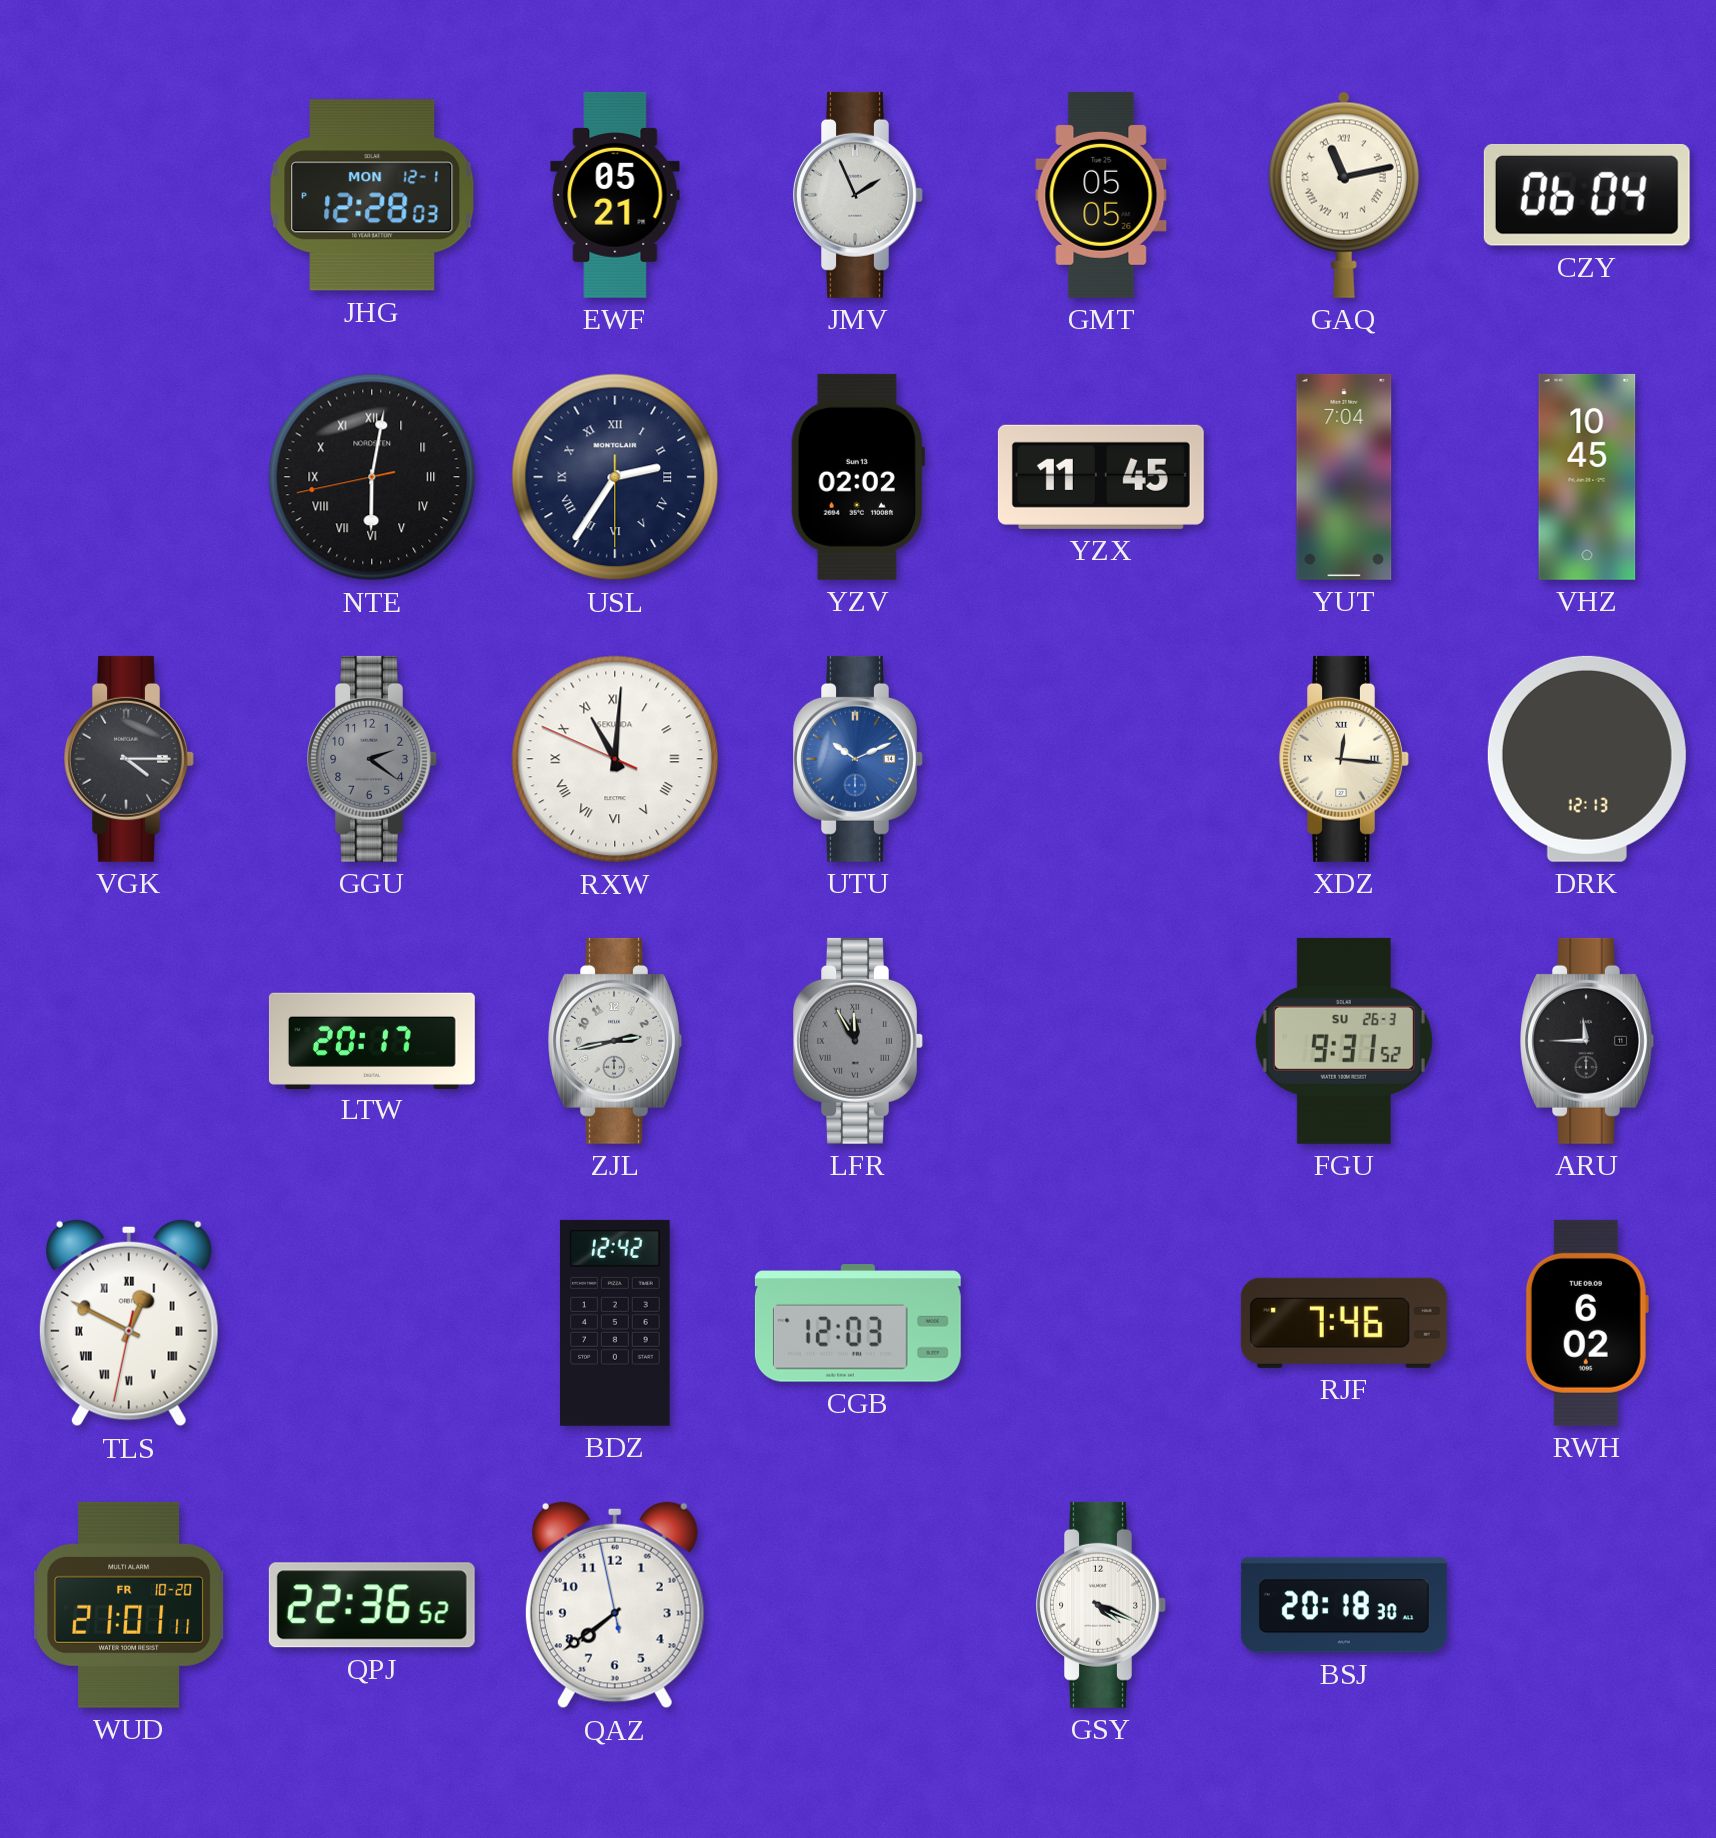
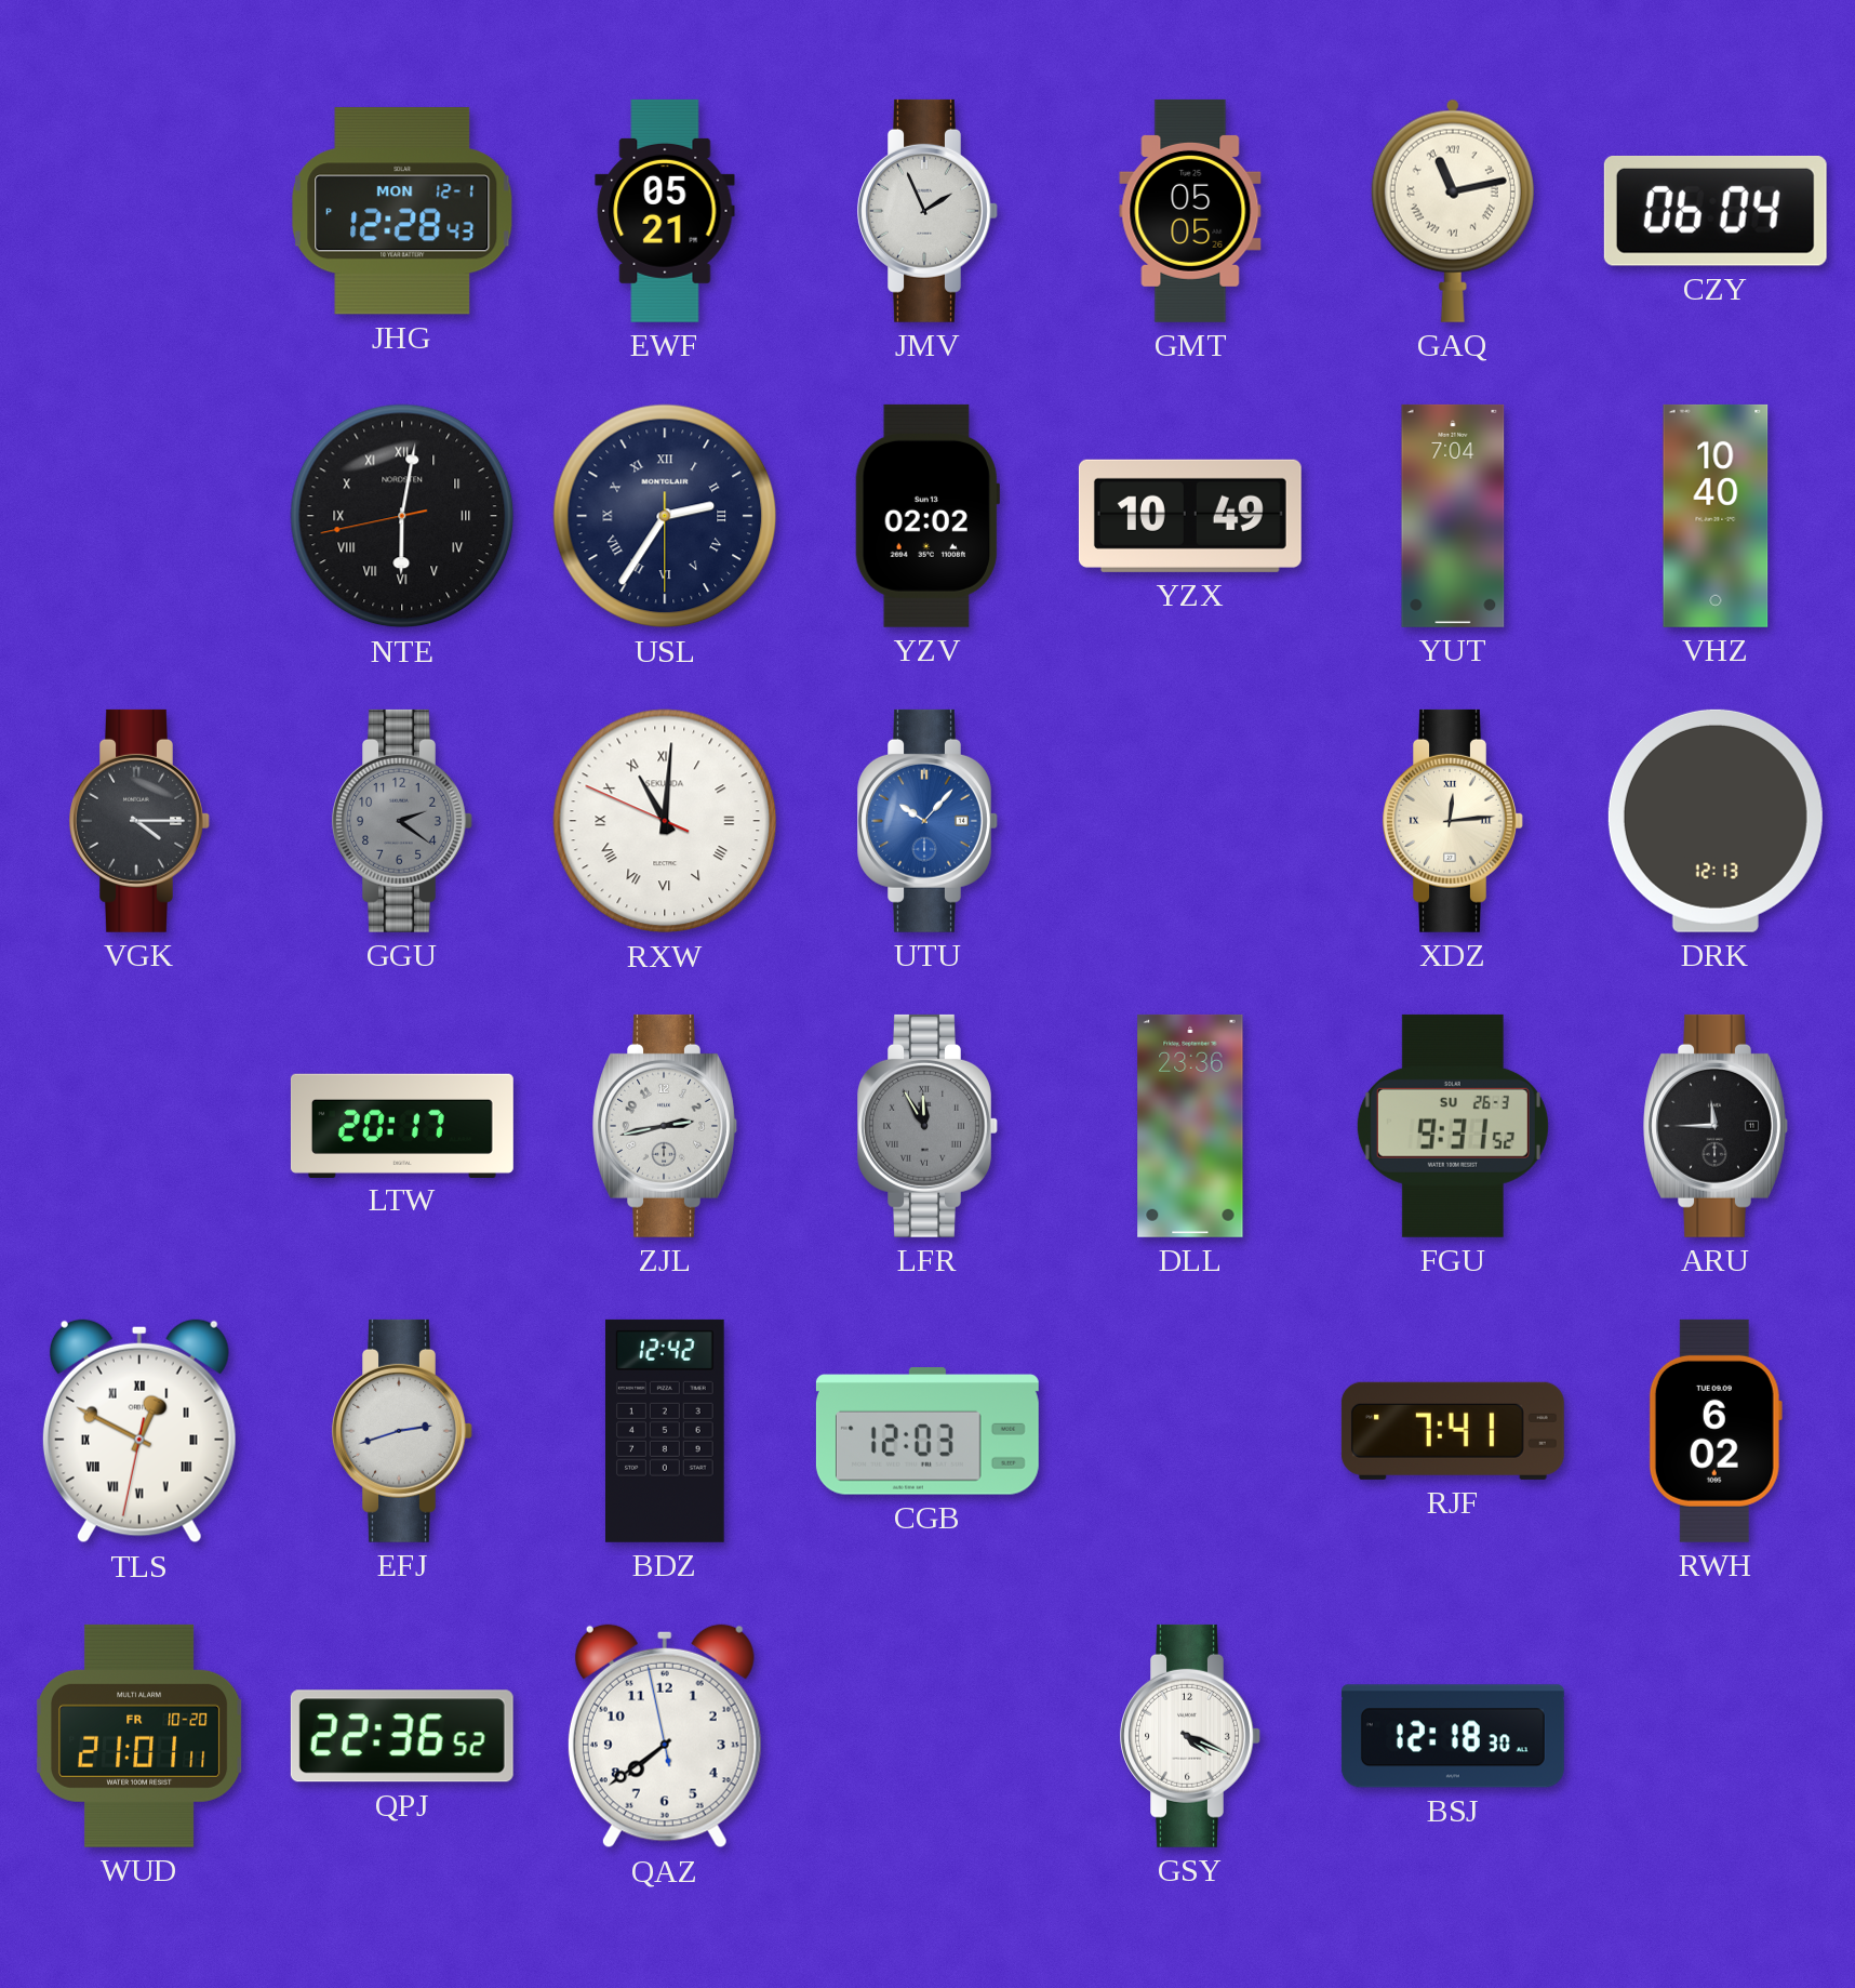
JHG: 12:28:03 -> 12:28:43
YZX: 11:45 -> 10:49
VHZ: 10:45 -> 10:40
UTU: 10:11 -> 10:07
XDZ: 12:16 -> 12:14
DLL: none -> 23:36
EFJ: none -> 2:42
RJF: 7:46 -> 7:41
BSJ: 20:18 -> 12:18
